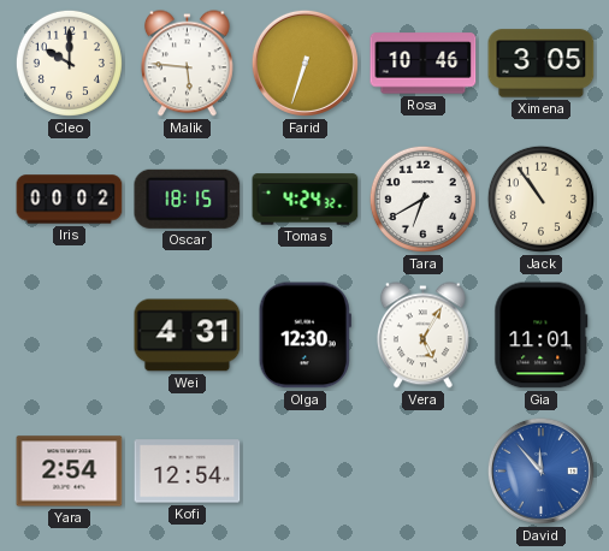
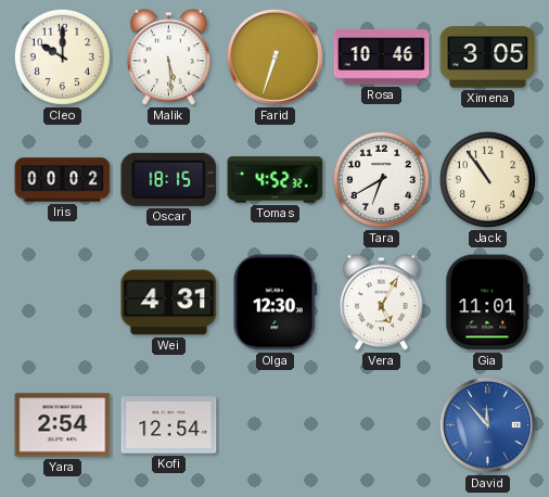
Malik: 5:46 -> 5:29
Tomas: 4:24 -> 4:52
